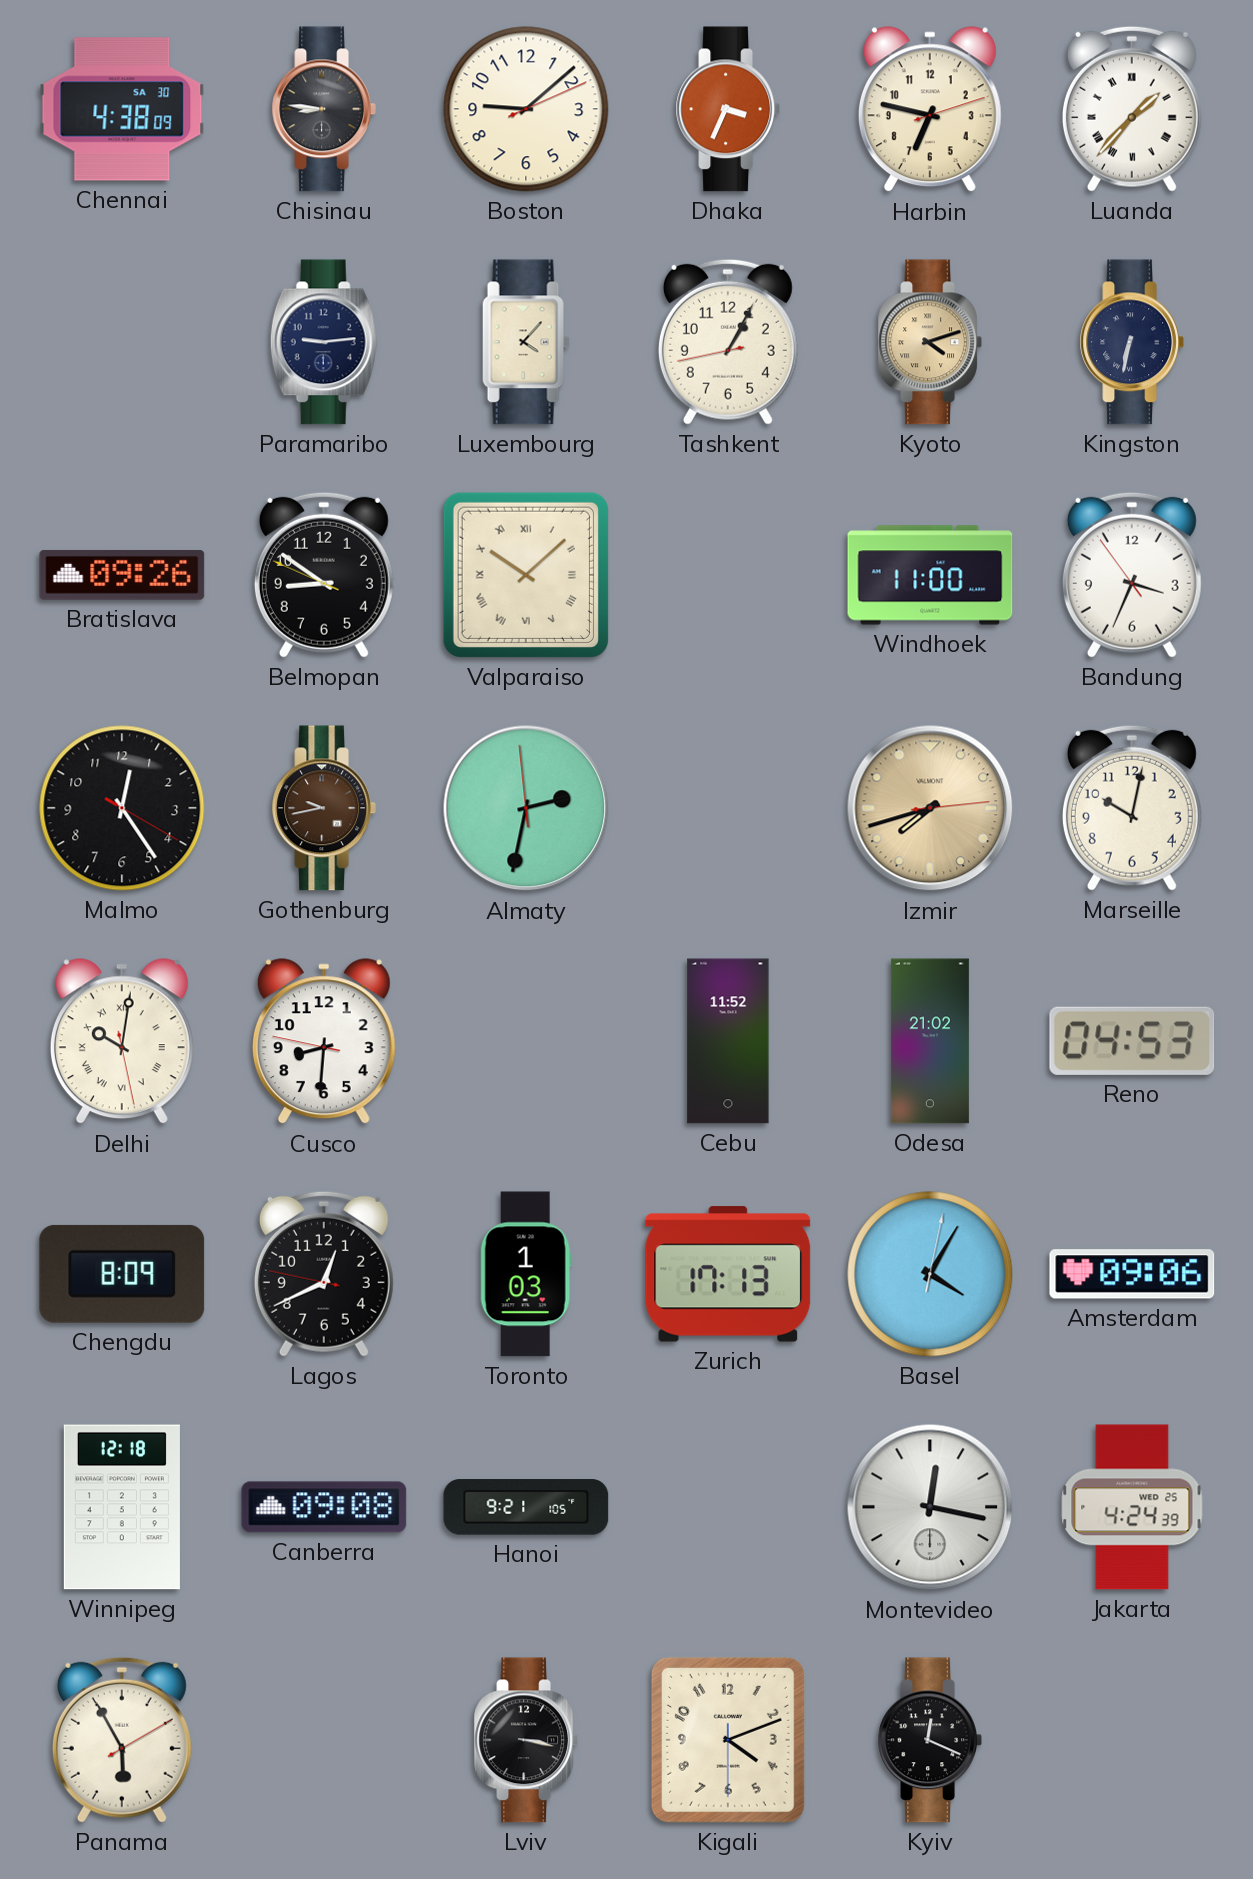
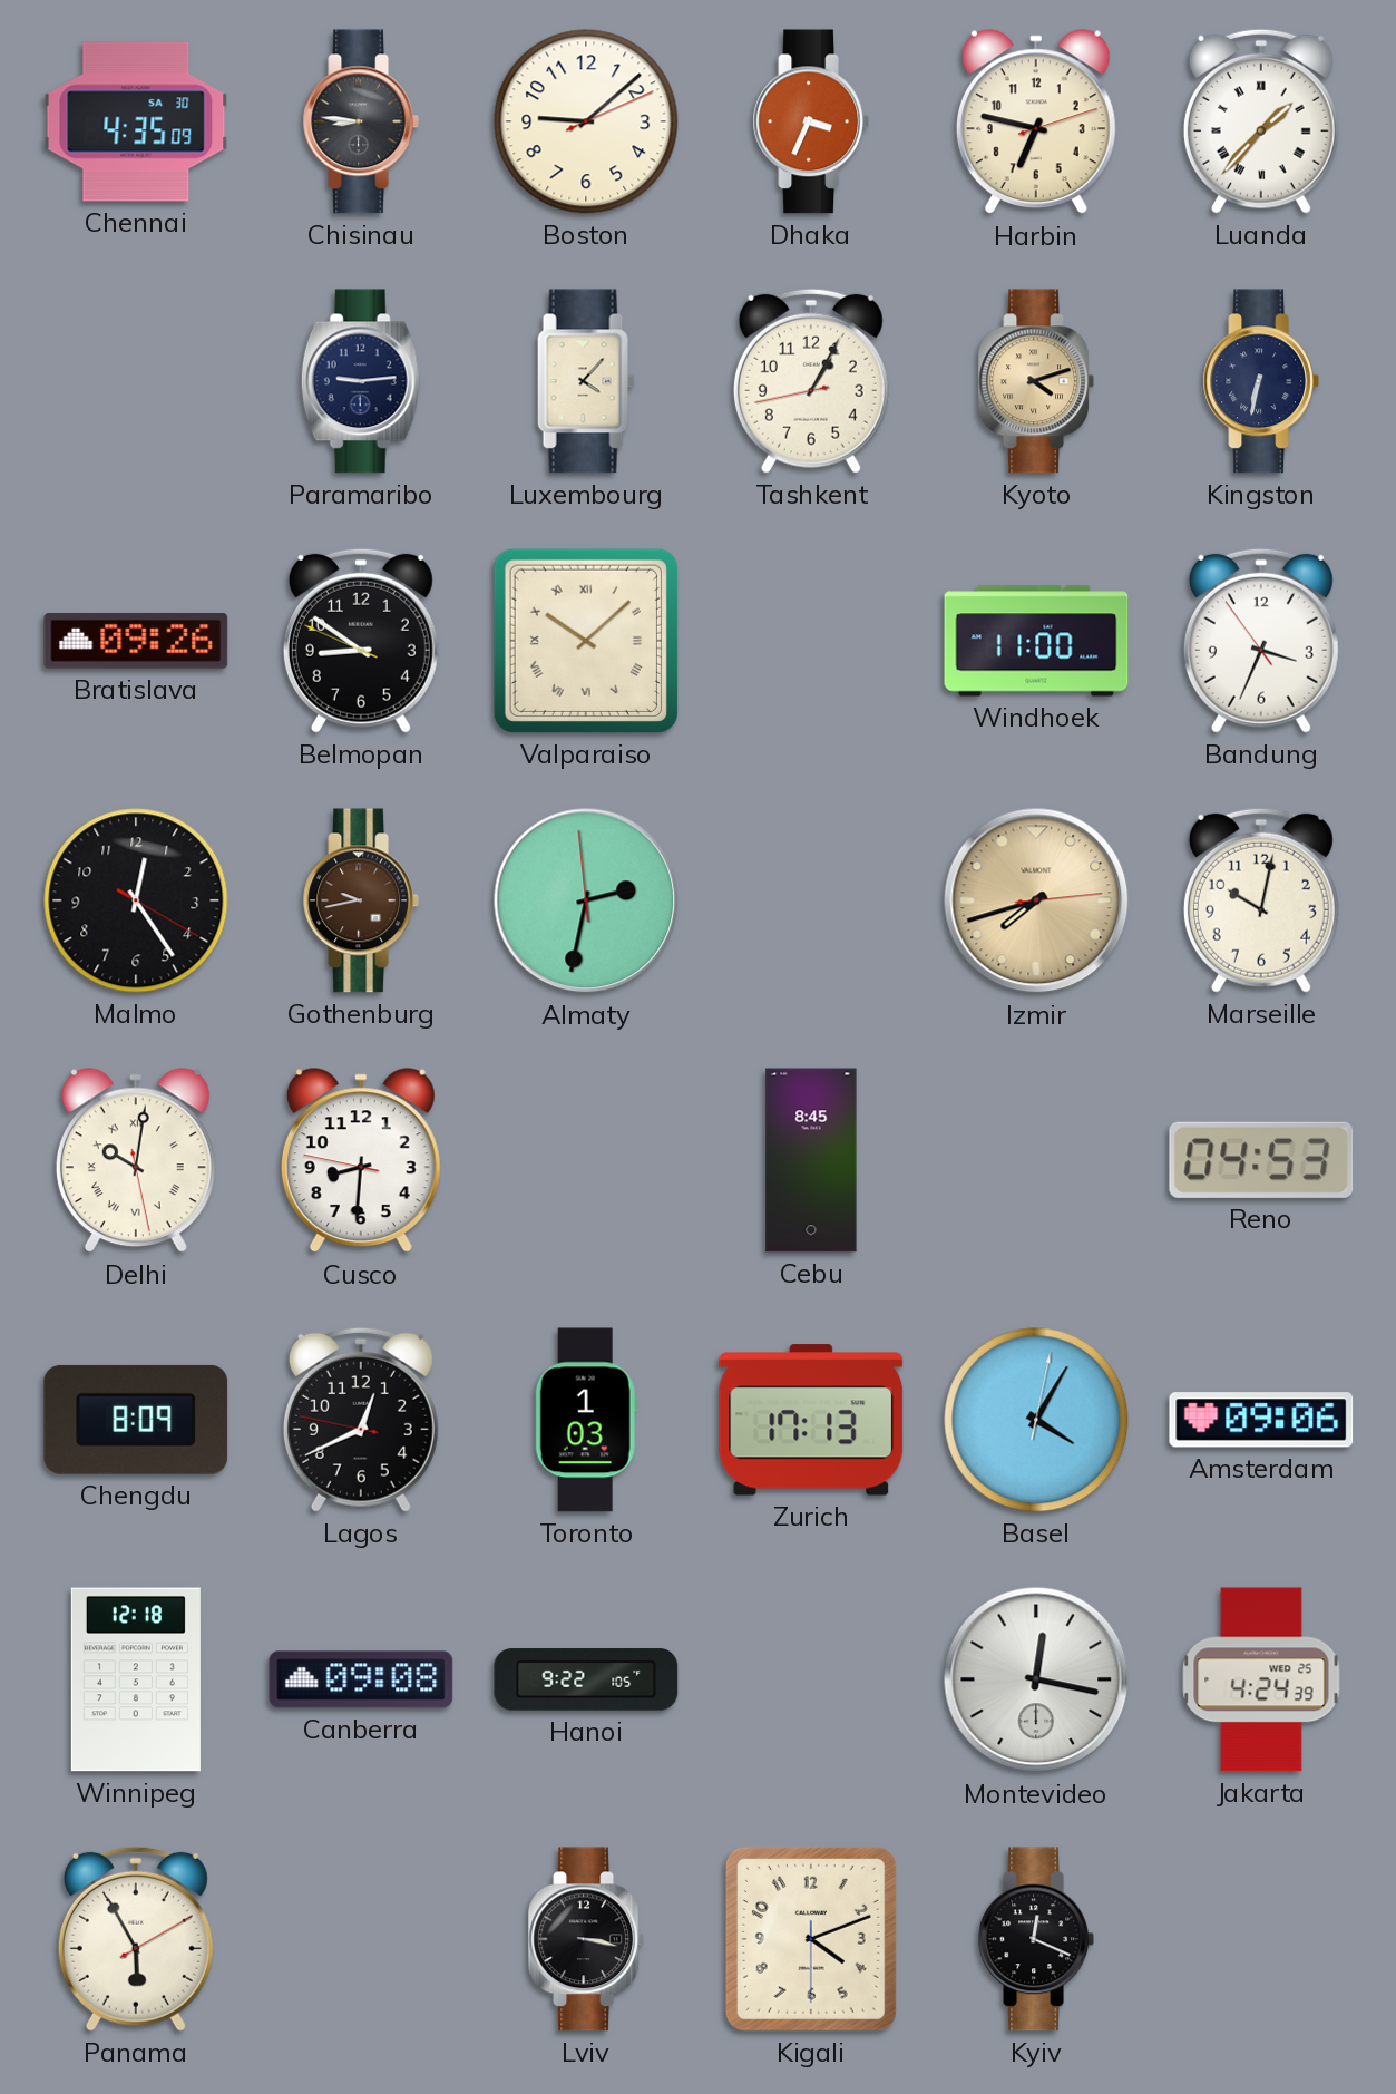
Chennai: 4:38 -> 4:35
Cebu: 11:52 -> 8:45
Odesa: 21:02 -> none
Hanoi: 9:21 -> 9:22
